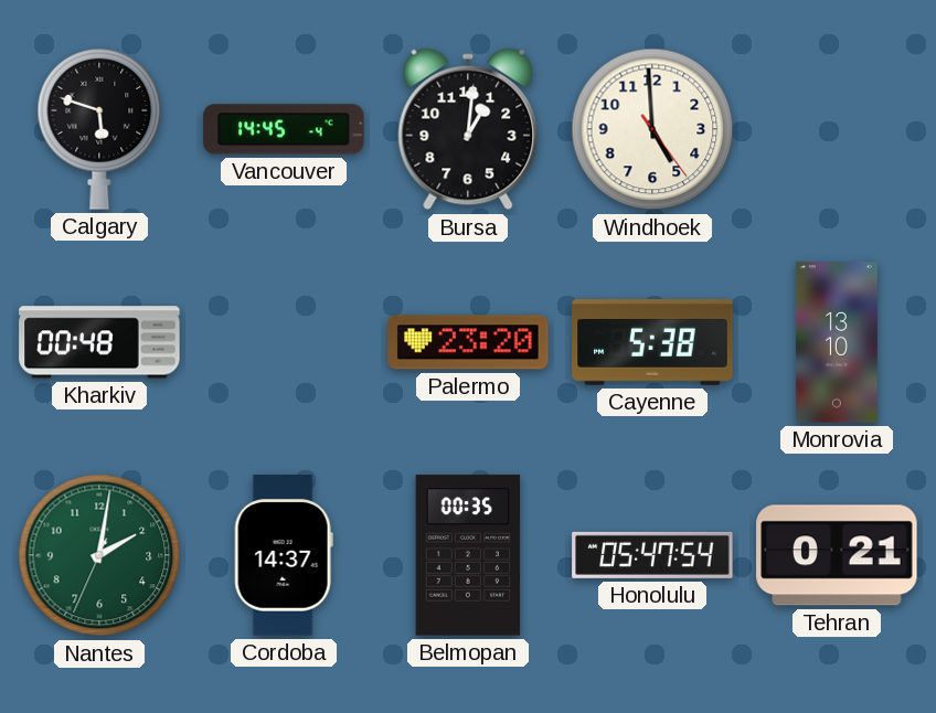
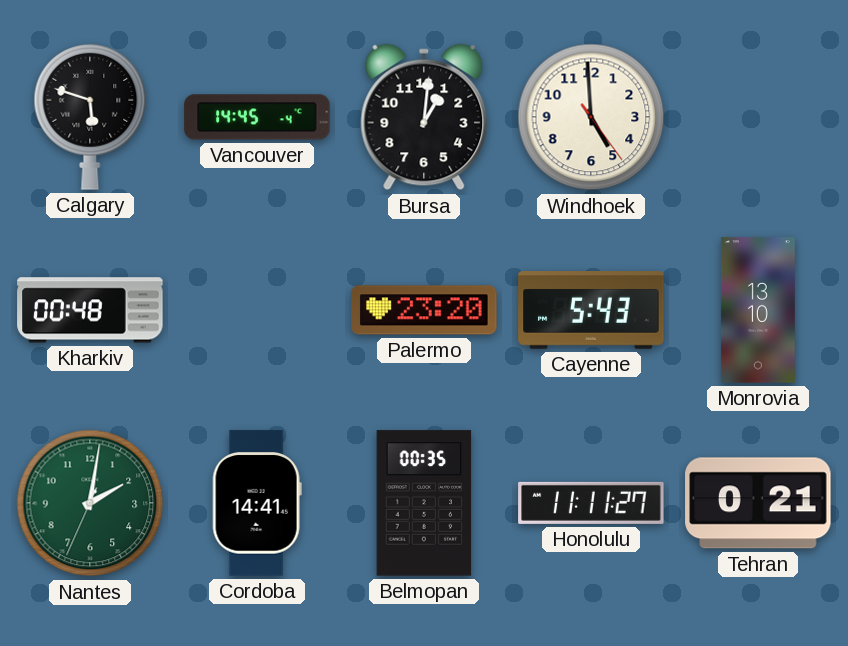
Cayenne: 5:38 -> 5:43
Cordoba: 14:37 -> 14:41
Honolulu: 05:47 -> 11:11
